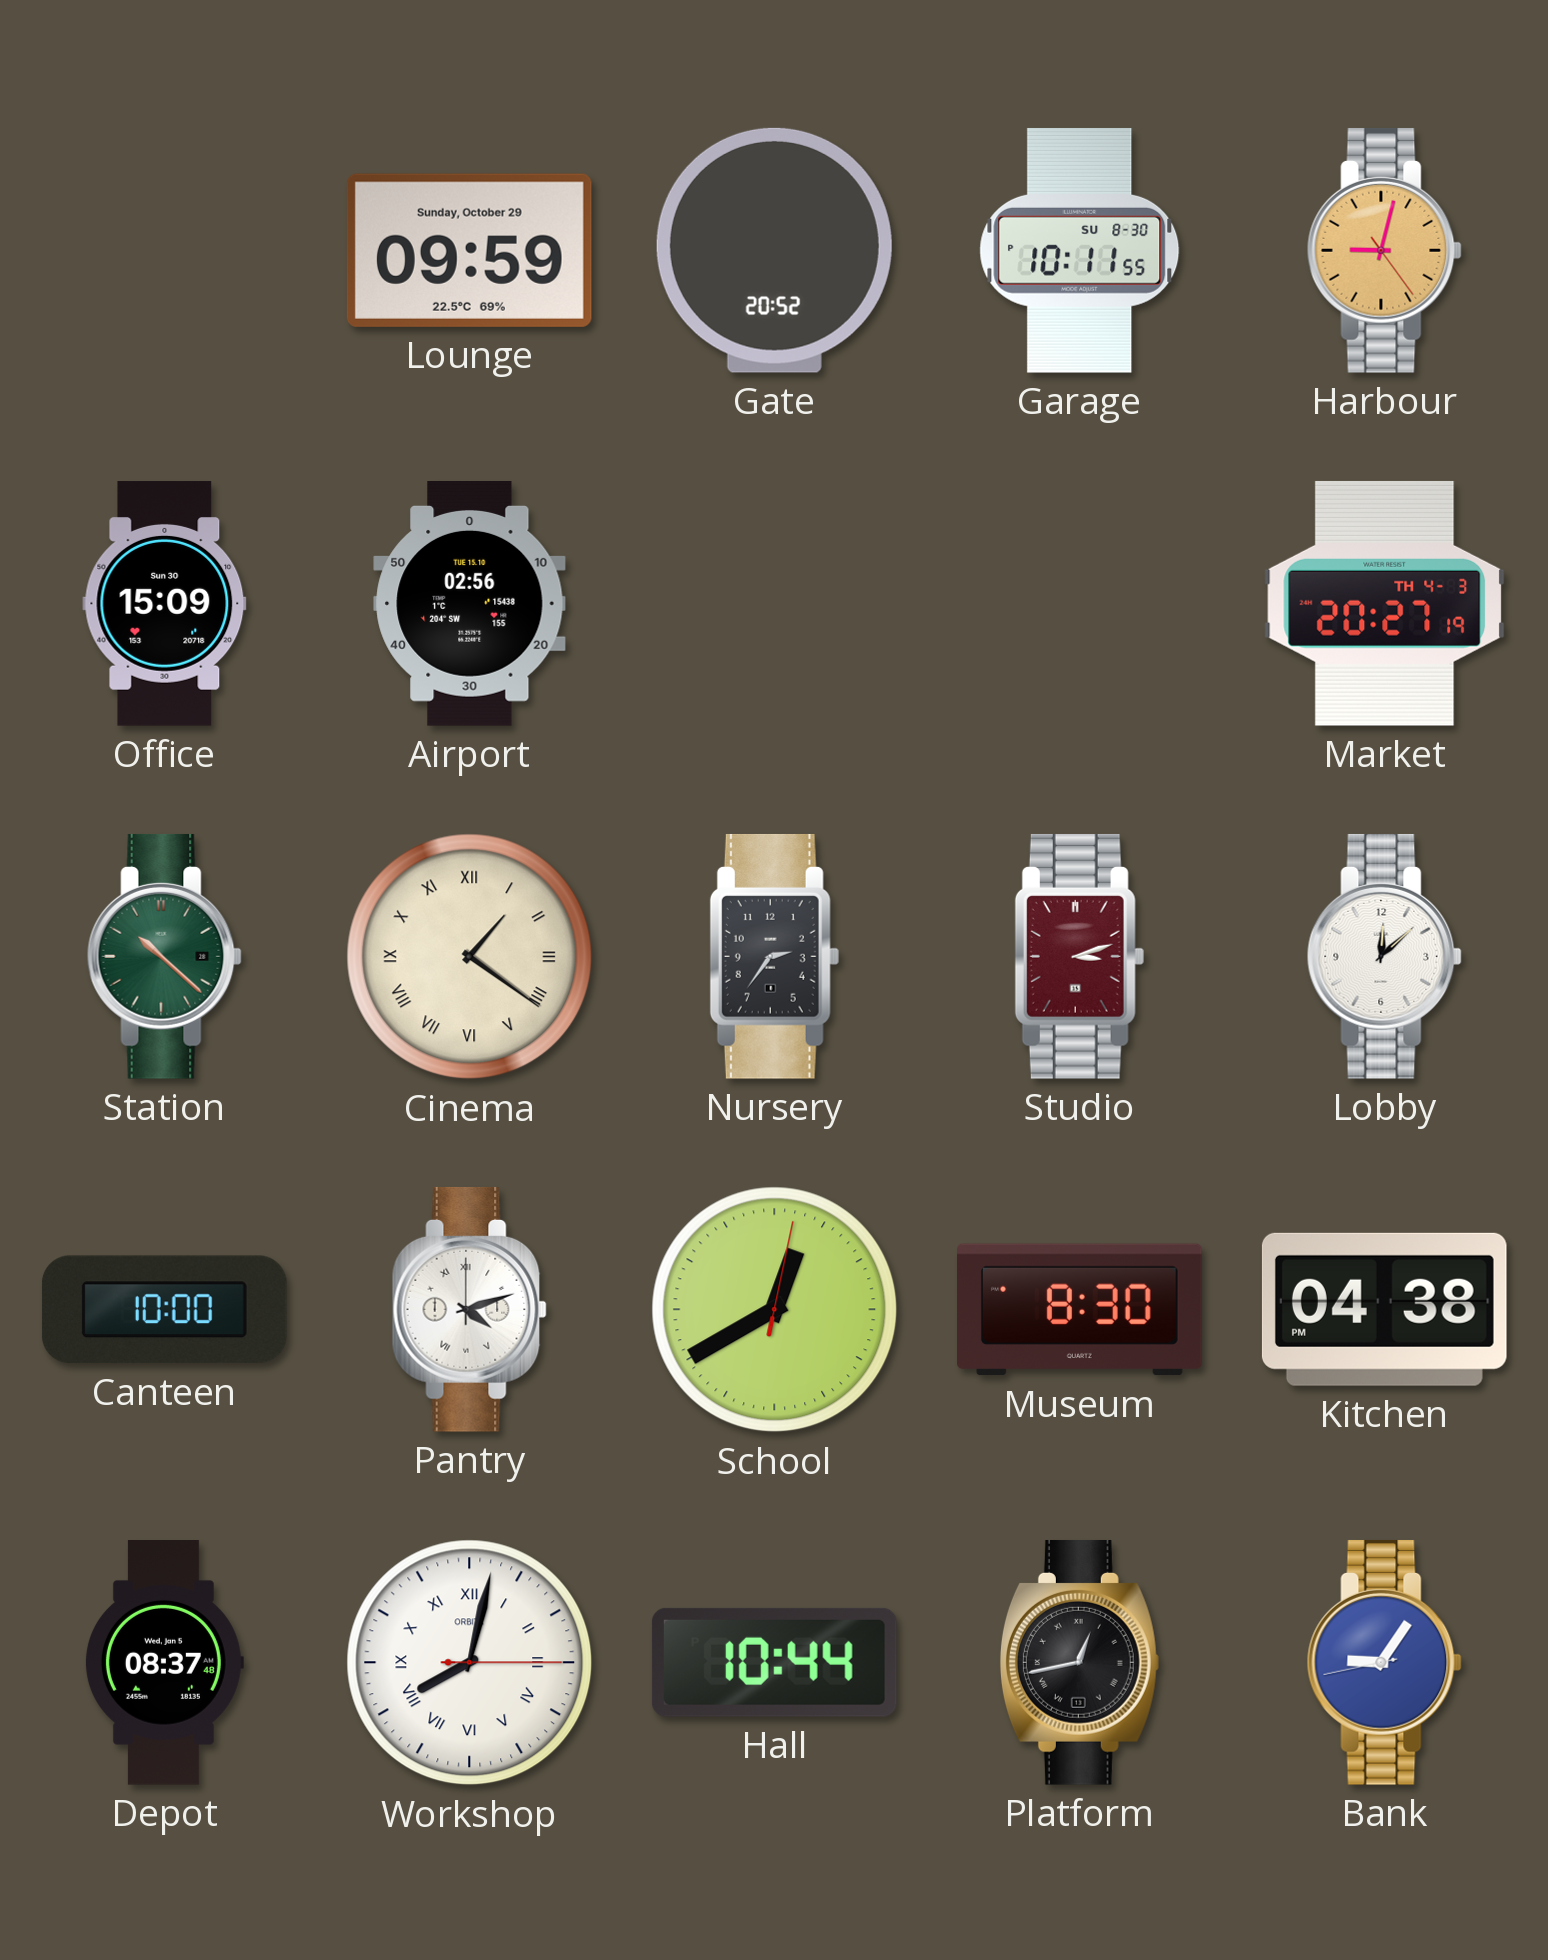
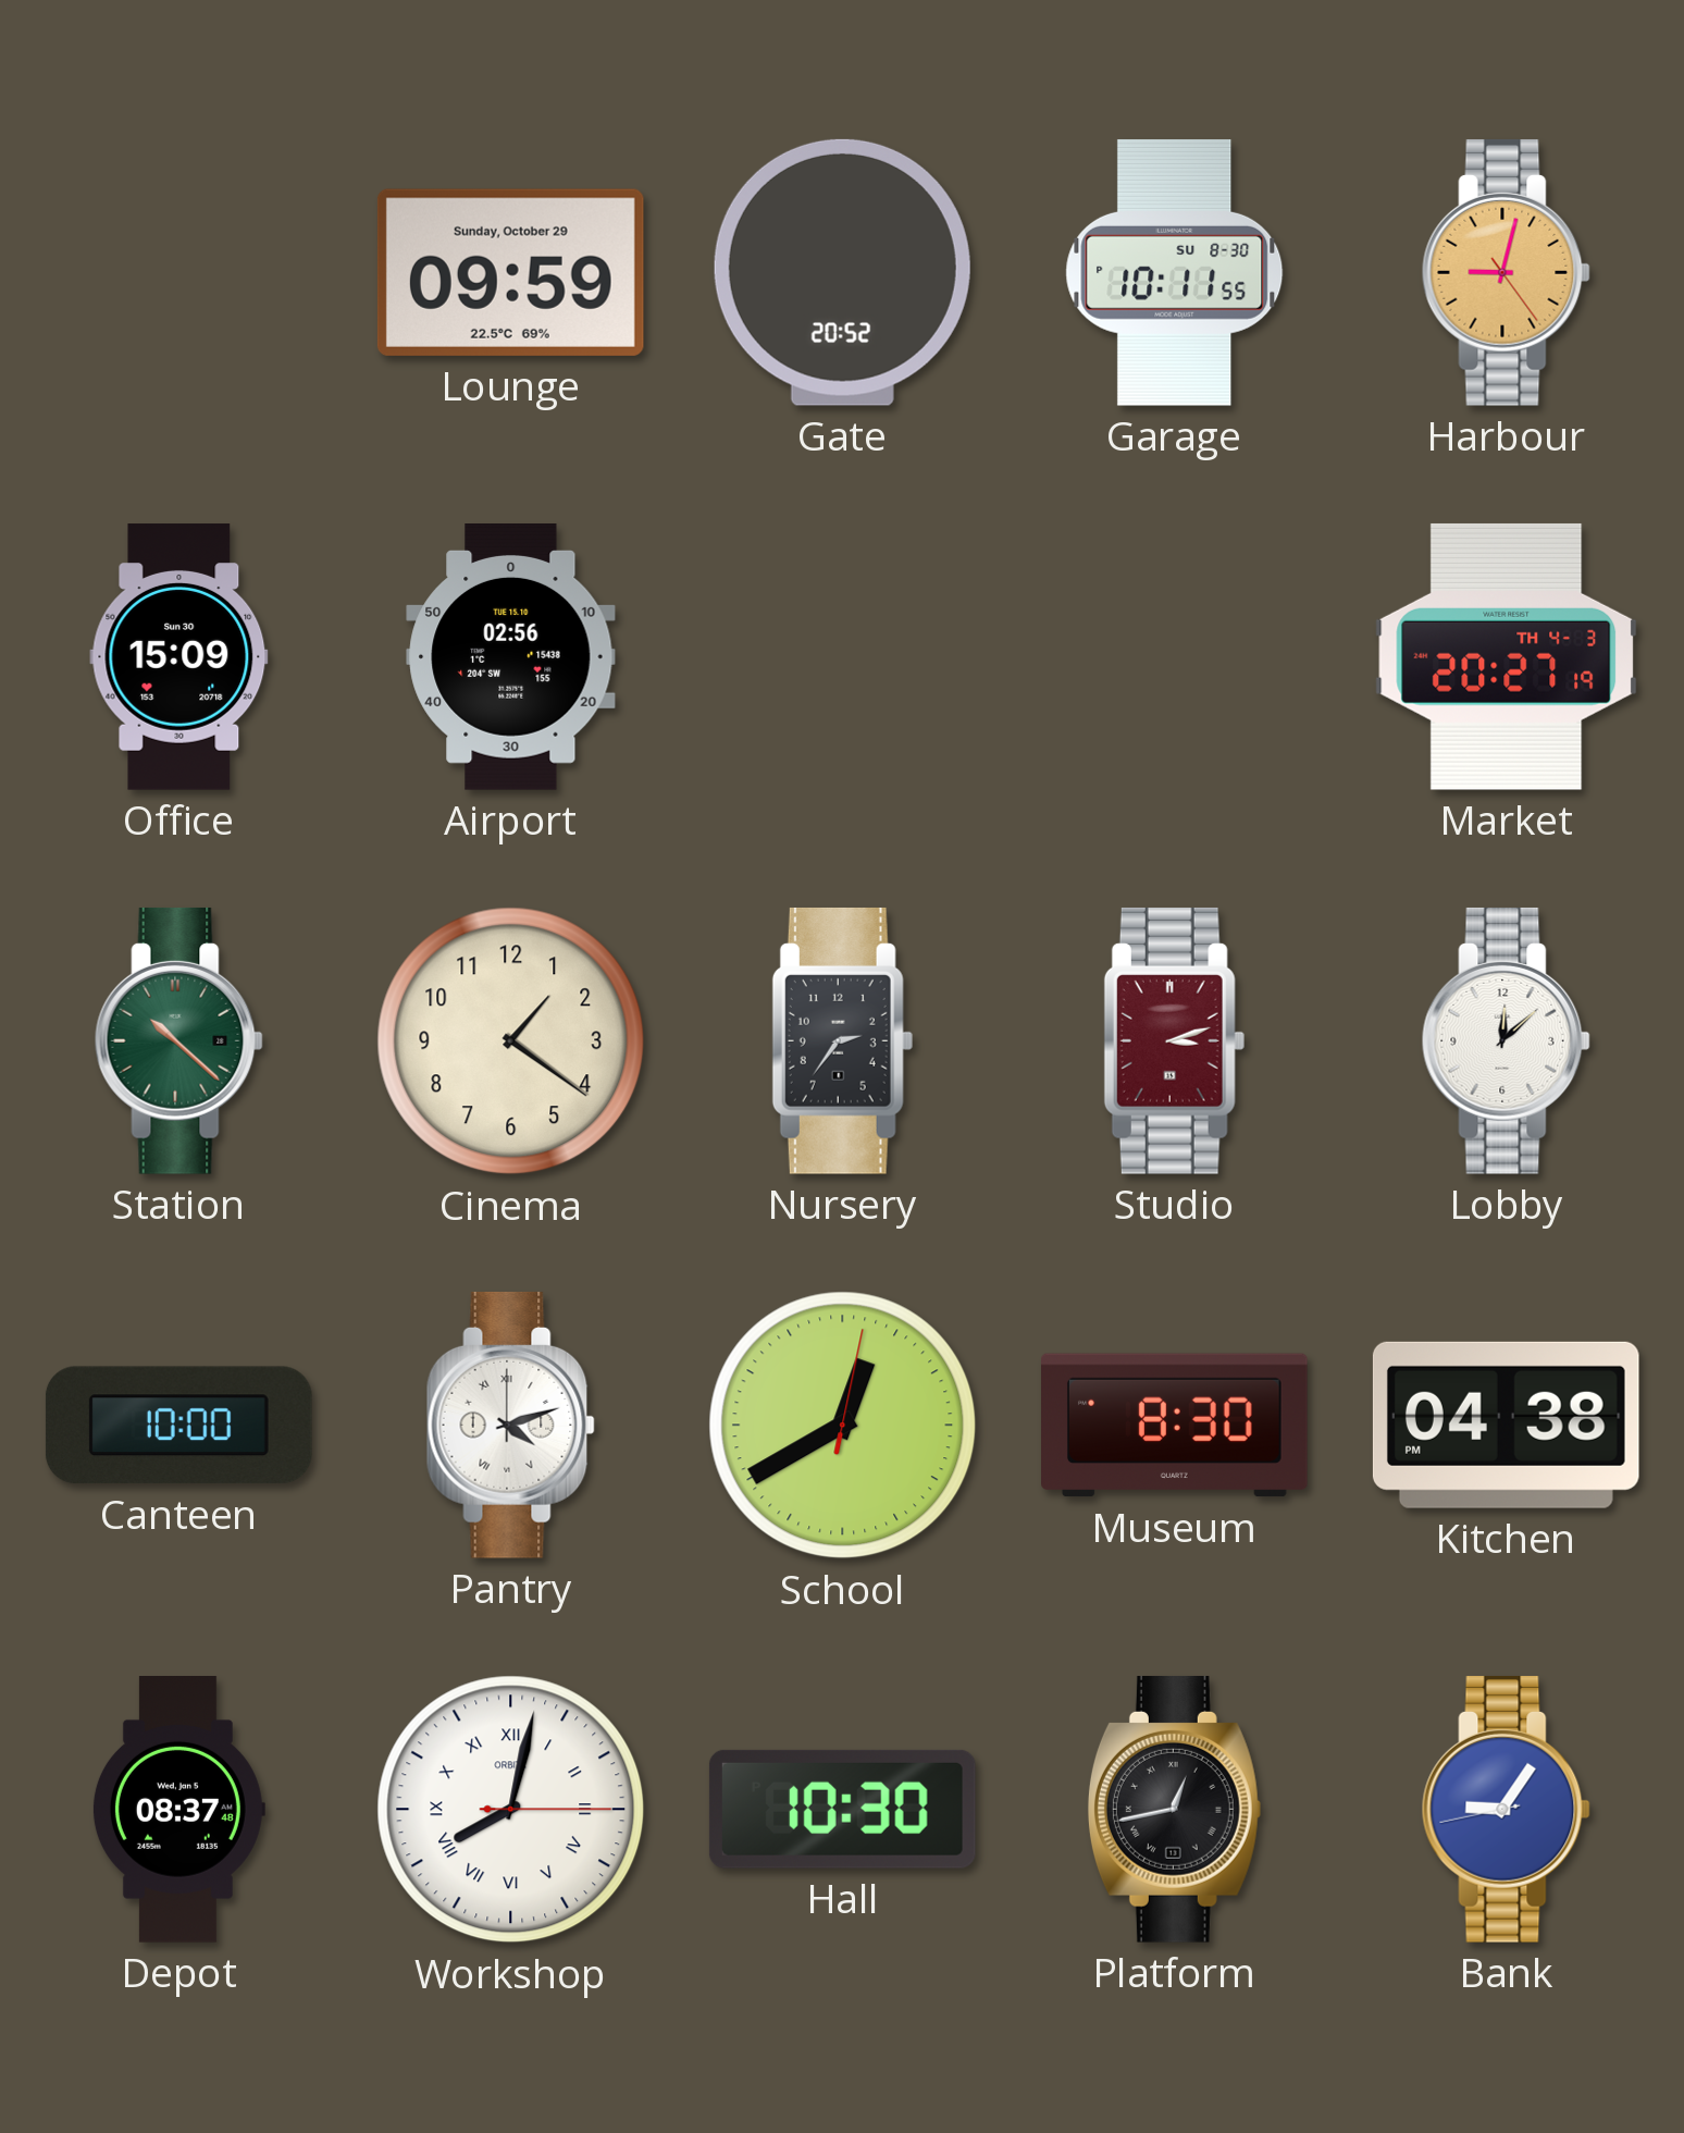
Cinema numerals: Roman -> Arabic
Hall: 10:44 -> 10:30
